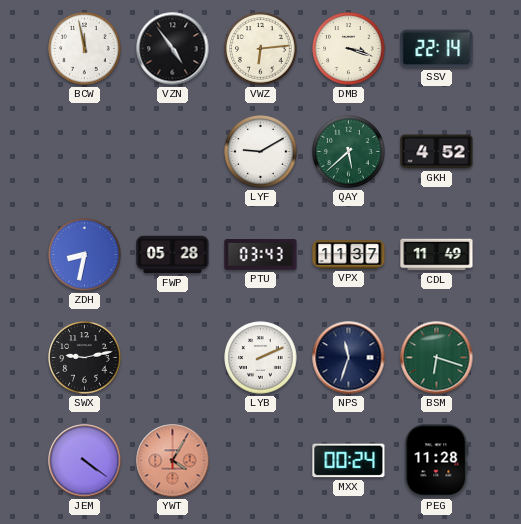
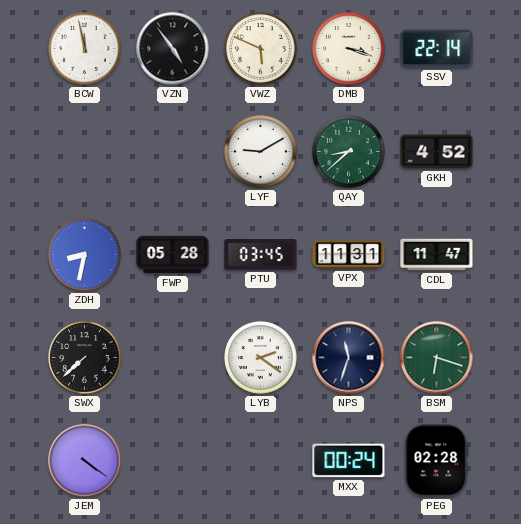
VWZ: 6:14 -> 5:49
QAY: 5:38 -> 8:38
PTU: 03:43 -> 03:45
VPX: 11:37 -> 11:31
CDL: 11:49 -> 11:47
SWX: 9:13 -> 7:38
LYB: 2:11 -> 2:21
YWT: 4:05 -> none
PEG: 11:28 -> 02:28
